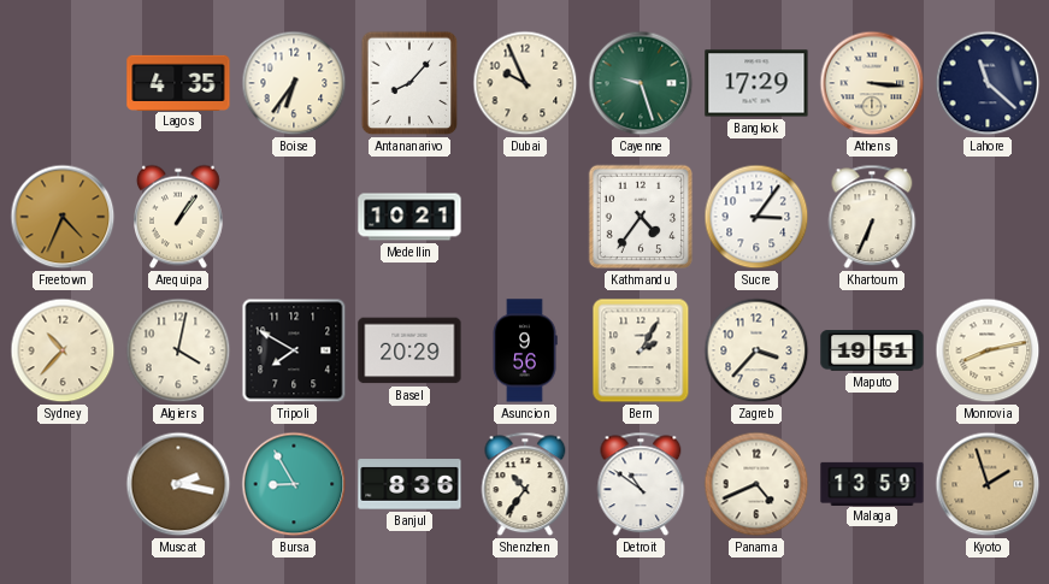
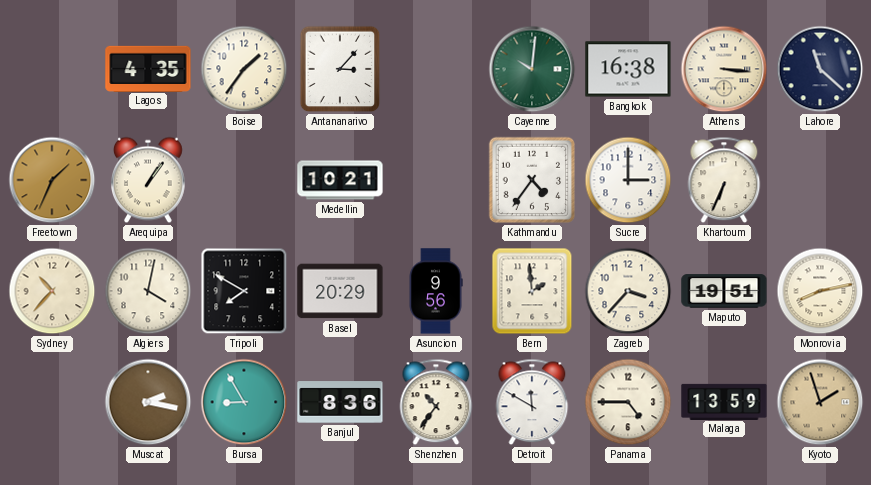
Boise: 6:36 -> 1:36
Antananarivo: 8:07 -> 3:07
Dubai: 9:56 -> none
Cayenne: 9:27 -> 10:01
Bangkok: 17:29 -> 16:38
Freetown: 4:34 -> 1:34
Sucre: 3:06 -> 3:00
Bern: 2:05 -> 1:59
Detroit: 10:51 -> 11:50
Panama: 4:41 -> 4:45
